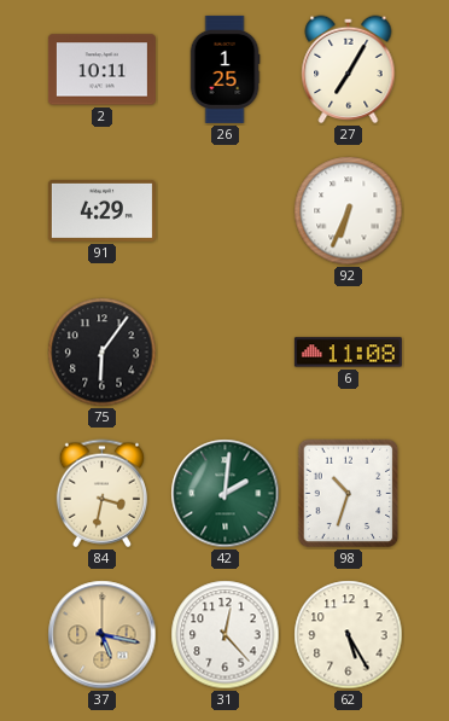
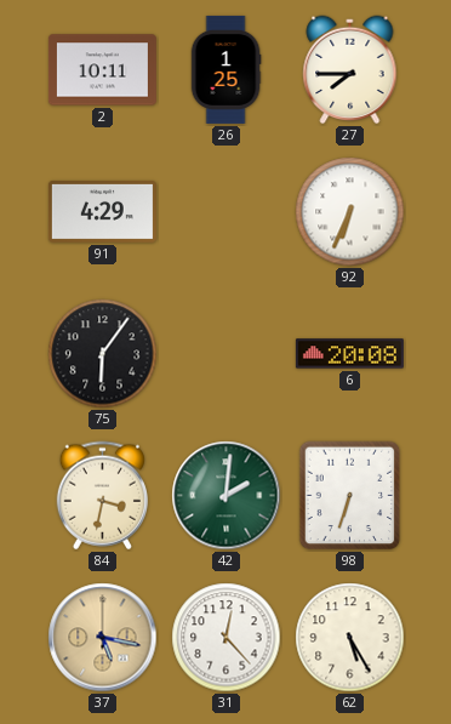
27: 7:05 -> 7:45
6: 11:08 -> 20:08
98: 10:33 -> 6:33
